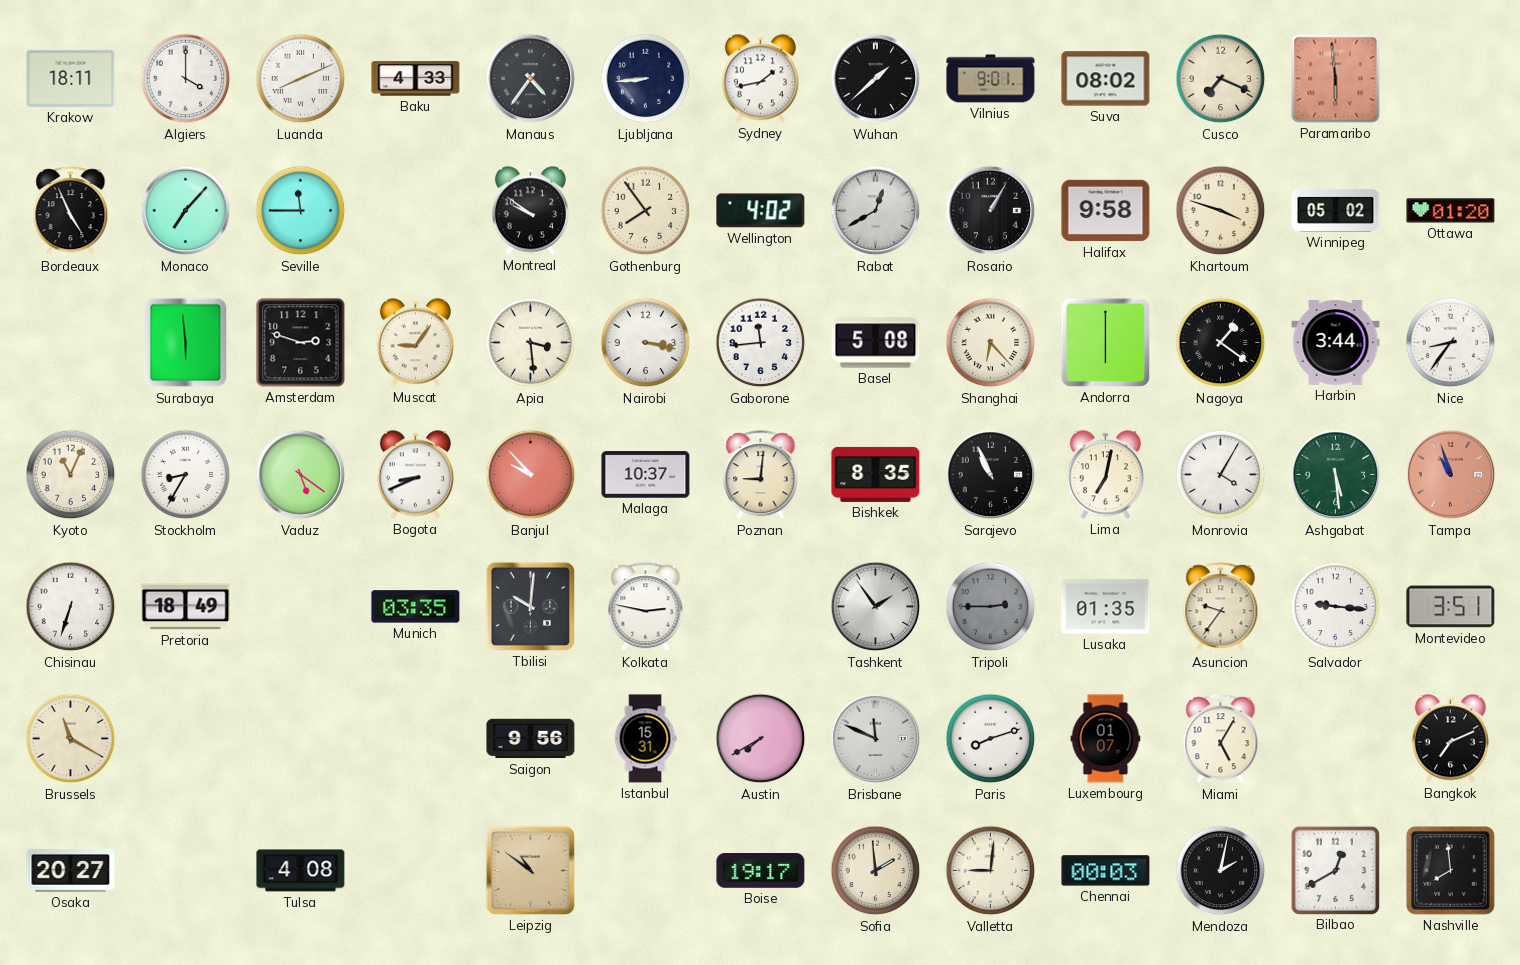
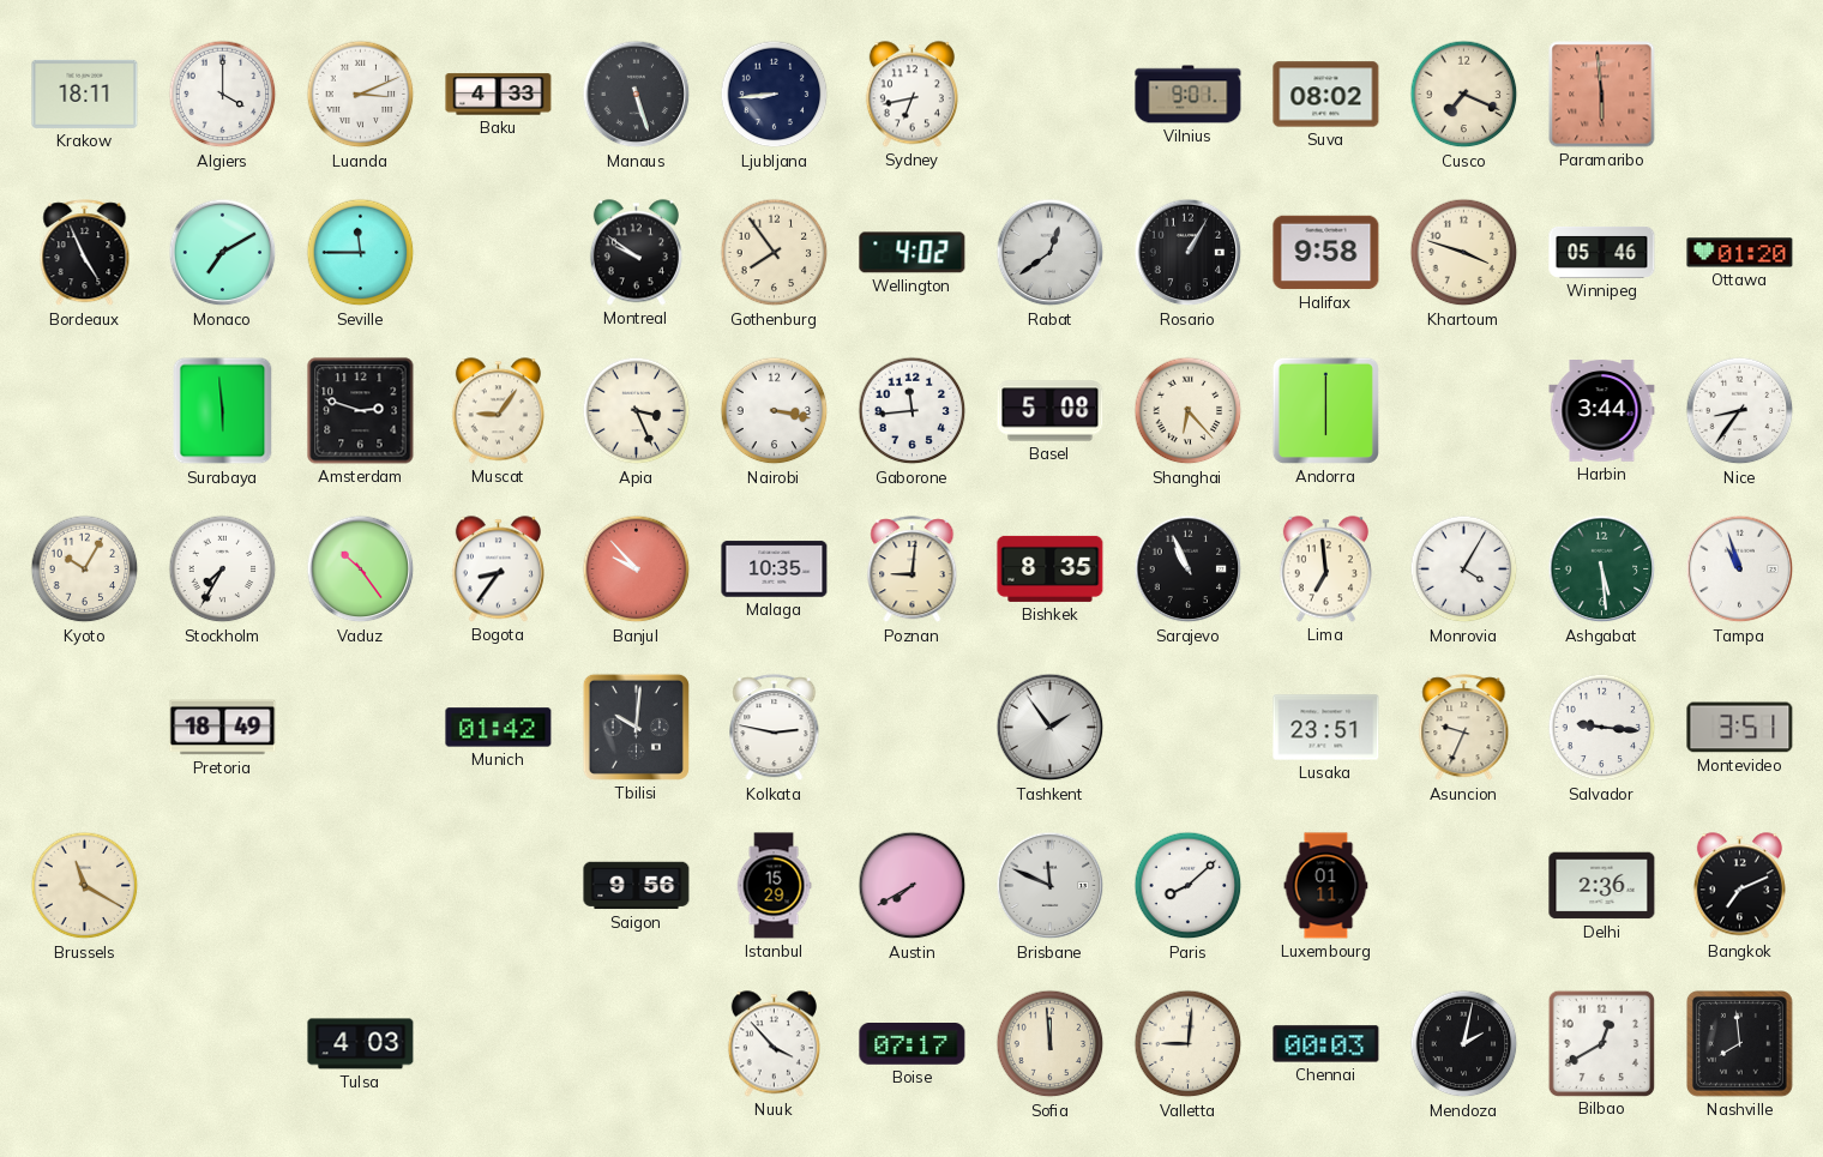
Luanda: 8:11 -> 3:11
Manaus: 4:36 -> 5:27
Sydney: 1:43 -> 6:43
Wuhan: 1:38 -> none
Monaco: 7:07 -> 7:10
Rabat: 12:40 -> 12:39
Winnipeg: 05:02 -> 05:46
Apia: 3:29 -> 3:26
Nagoya: 1:21 -> none
Kyoto: 11:04 -> 10:05
Stockholm: 8:35 -> 7:35
Vaduz: 5:21 -> 10:24
Bogota: 8:41 -> 8:36
Malaga: 10:37 -> 10:35
Lima: 7:02 -> 6:59
Tampa dial: salmon -> white
Chisinau: 6:33 -> none
Munich: 03:35 -> 01:42
Tripoli: 2:45 -> none
Lusaka: 01:35 -> 23:51
Asuncion: 9:36 -> 9:34
Istanbul: 15:31 -> 15:29
Paris: 8:12 -> 8:08
Luxembourg: 01:07 -> 01:11
Miami: 5:05 -> none
Delhi: none -> 2:36
Osaka: 20:27 -> none
Tulsa: 4:08 -> 4:03
Leipzig: 10:51 -> none
Nuuk: none -> 3:53
Boise: 19:17 -> 07:17
Sofia: 1:59 -> 11:59
